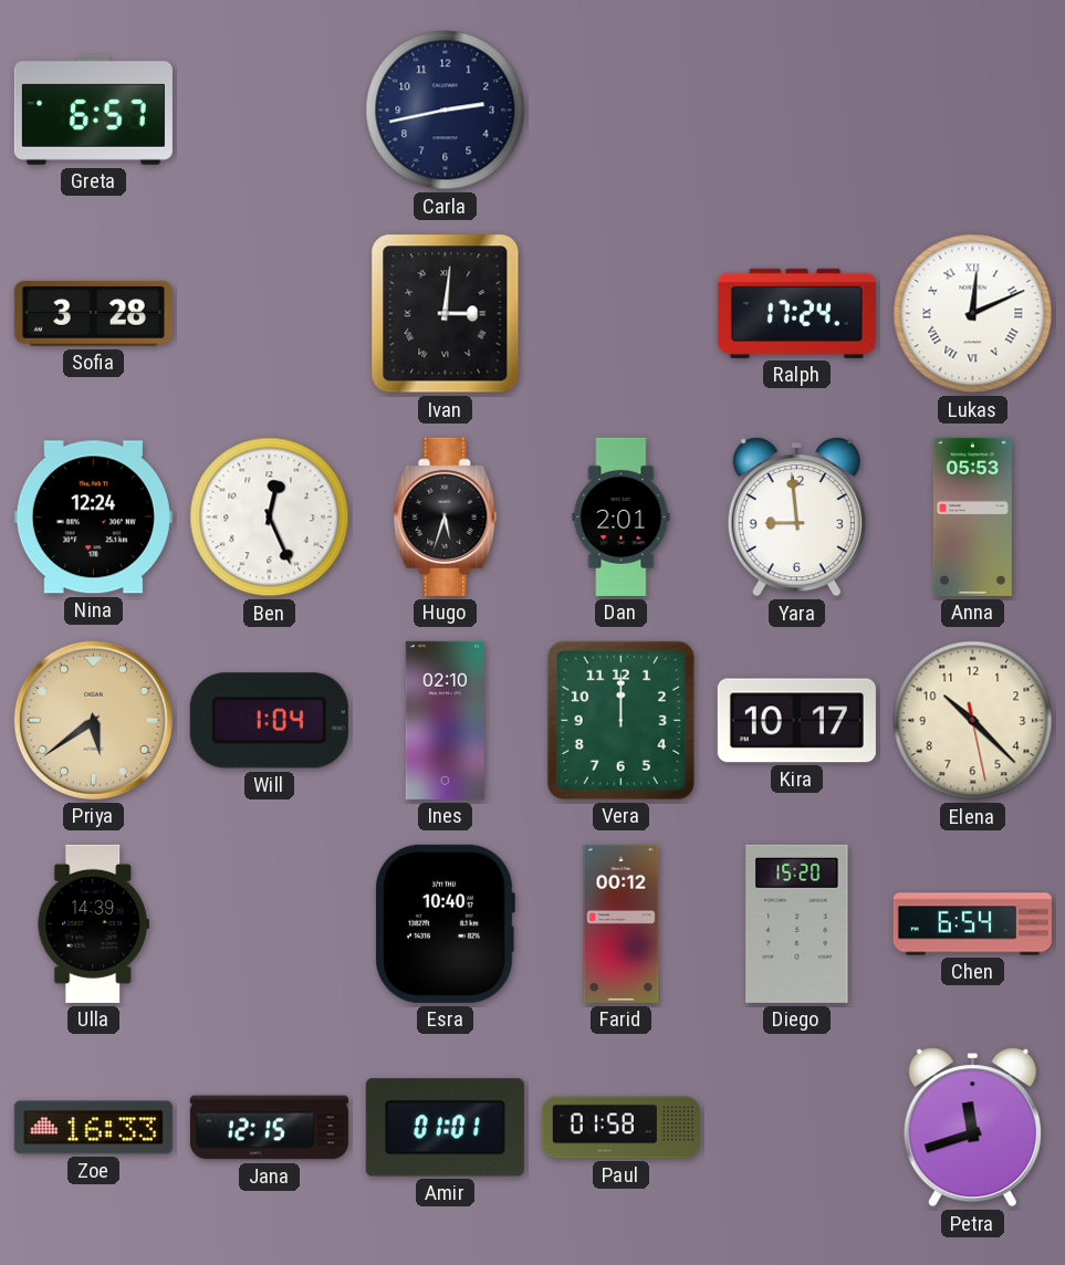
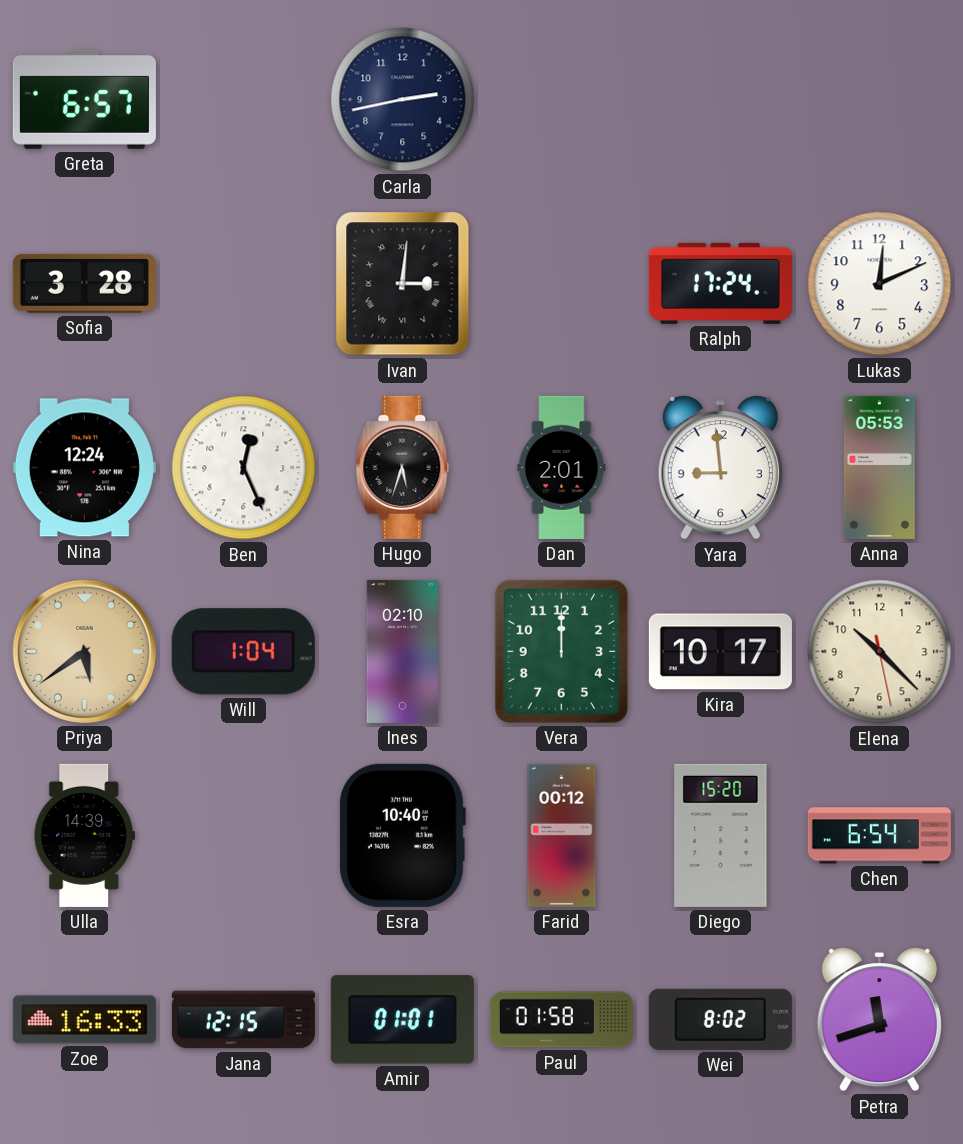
Lukas numerals: Roman -> Arabic
Wei: none -> 8:02
